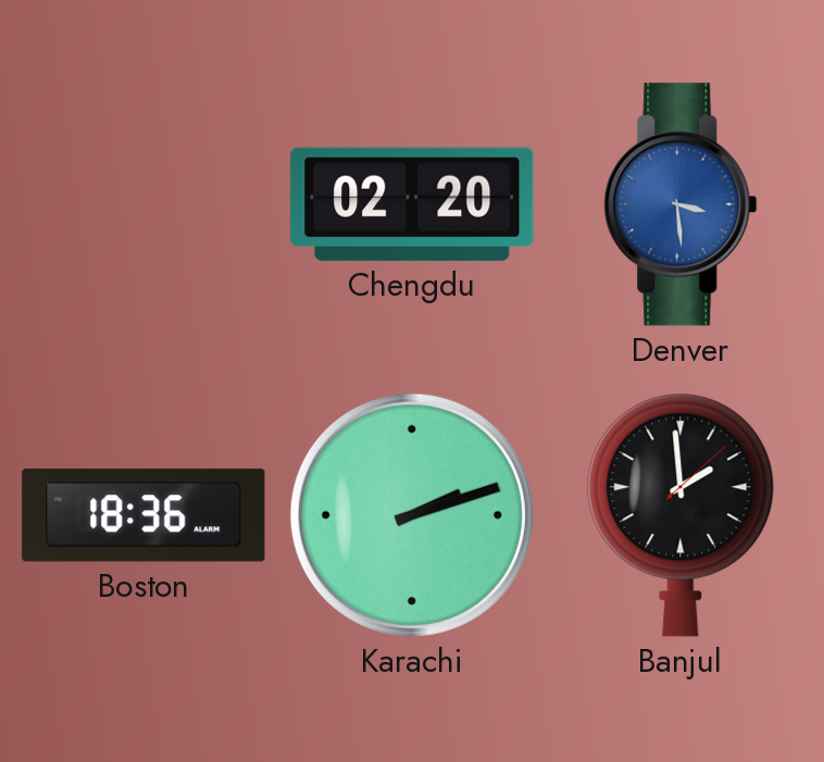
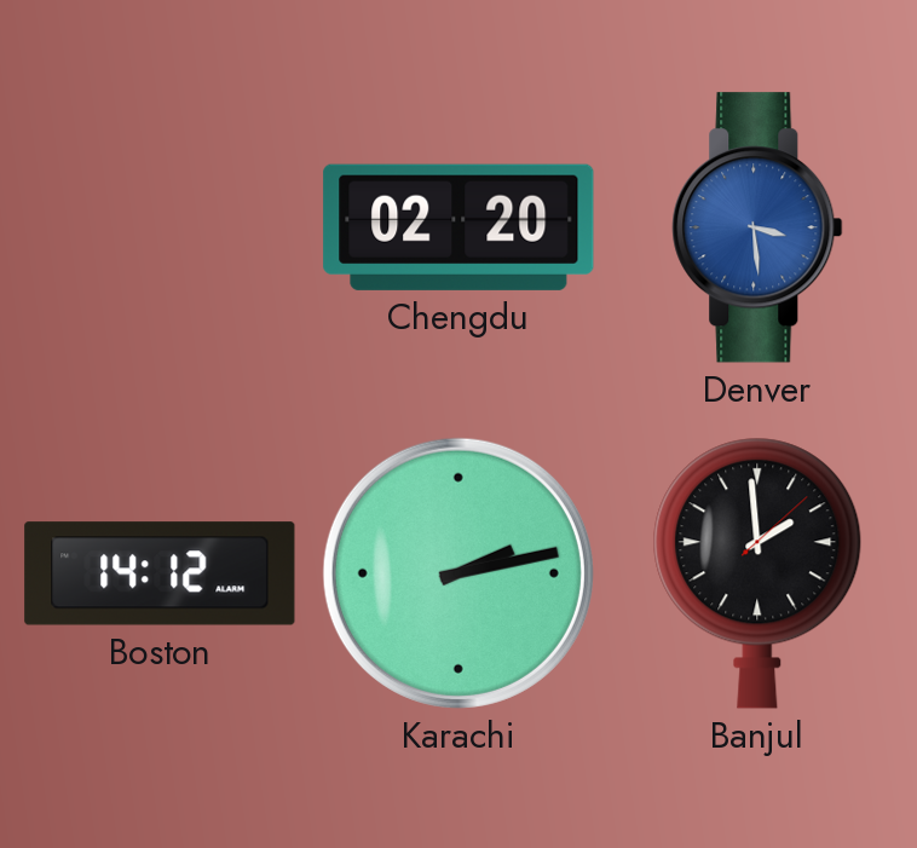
Boston: 18:36 -> 14:12
Karachi: 2:12 -> 2:13
